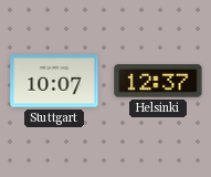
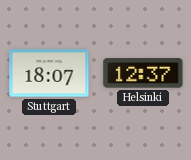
Stuttgart: 10:07 -> 18:07
